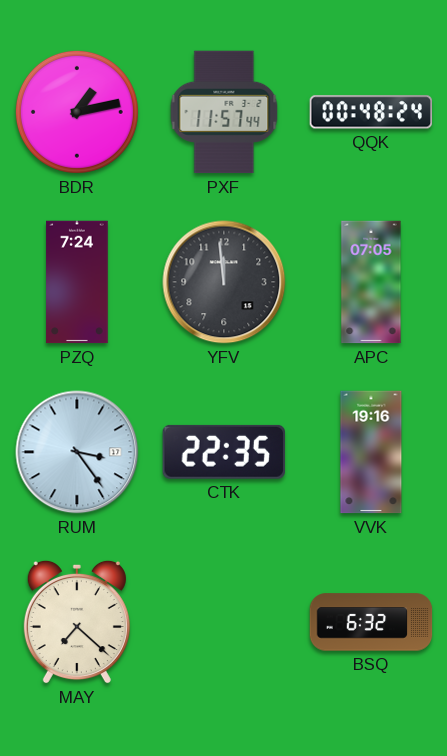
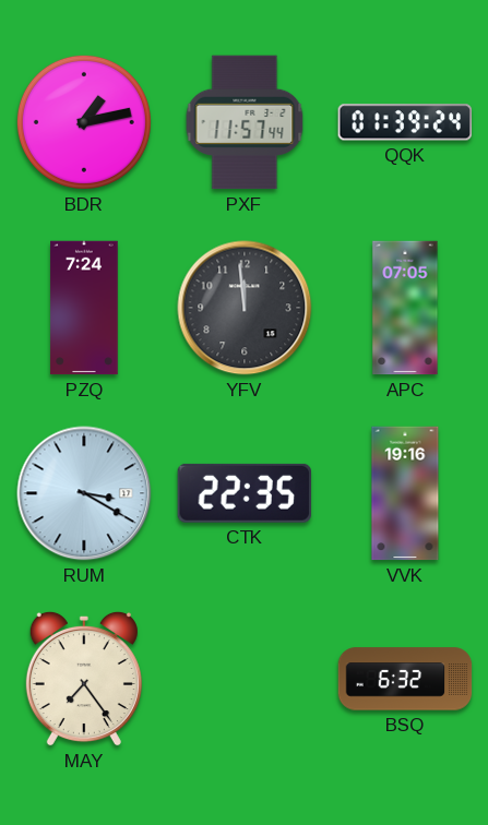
QQK: 00:48 -> 01:39
RUM: 3:24 -> 3:20
MAY: 7:22 -> 7:24
